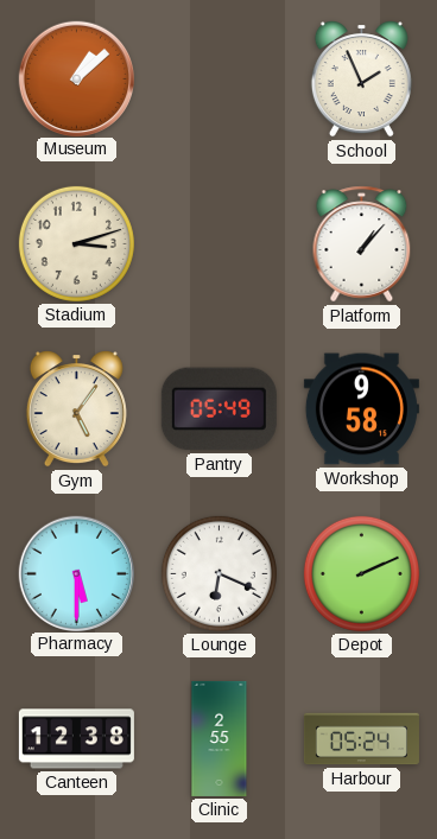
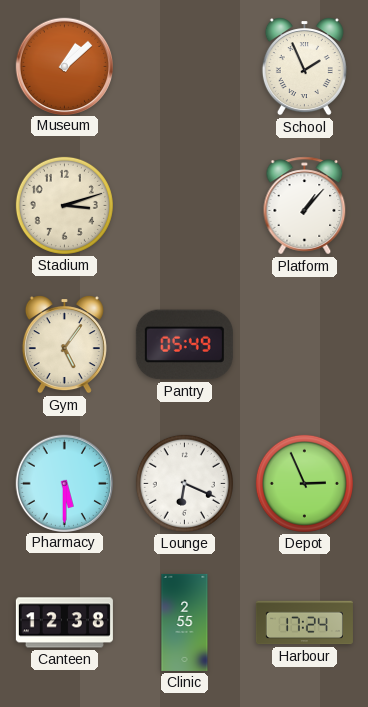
Workshop: 9:58 -> none
Depot: 2:11 -> 2:56
Harbour: 05:24 -> 17:24
